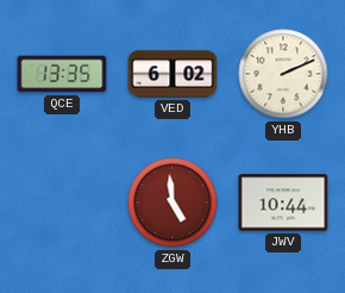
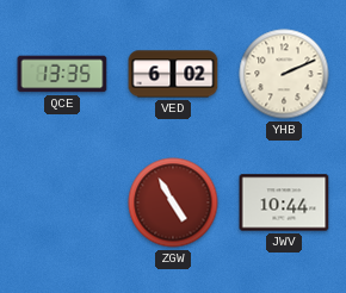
ZGW: 4:59 -> 4:55
